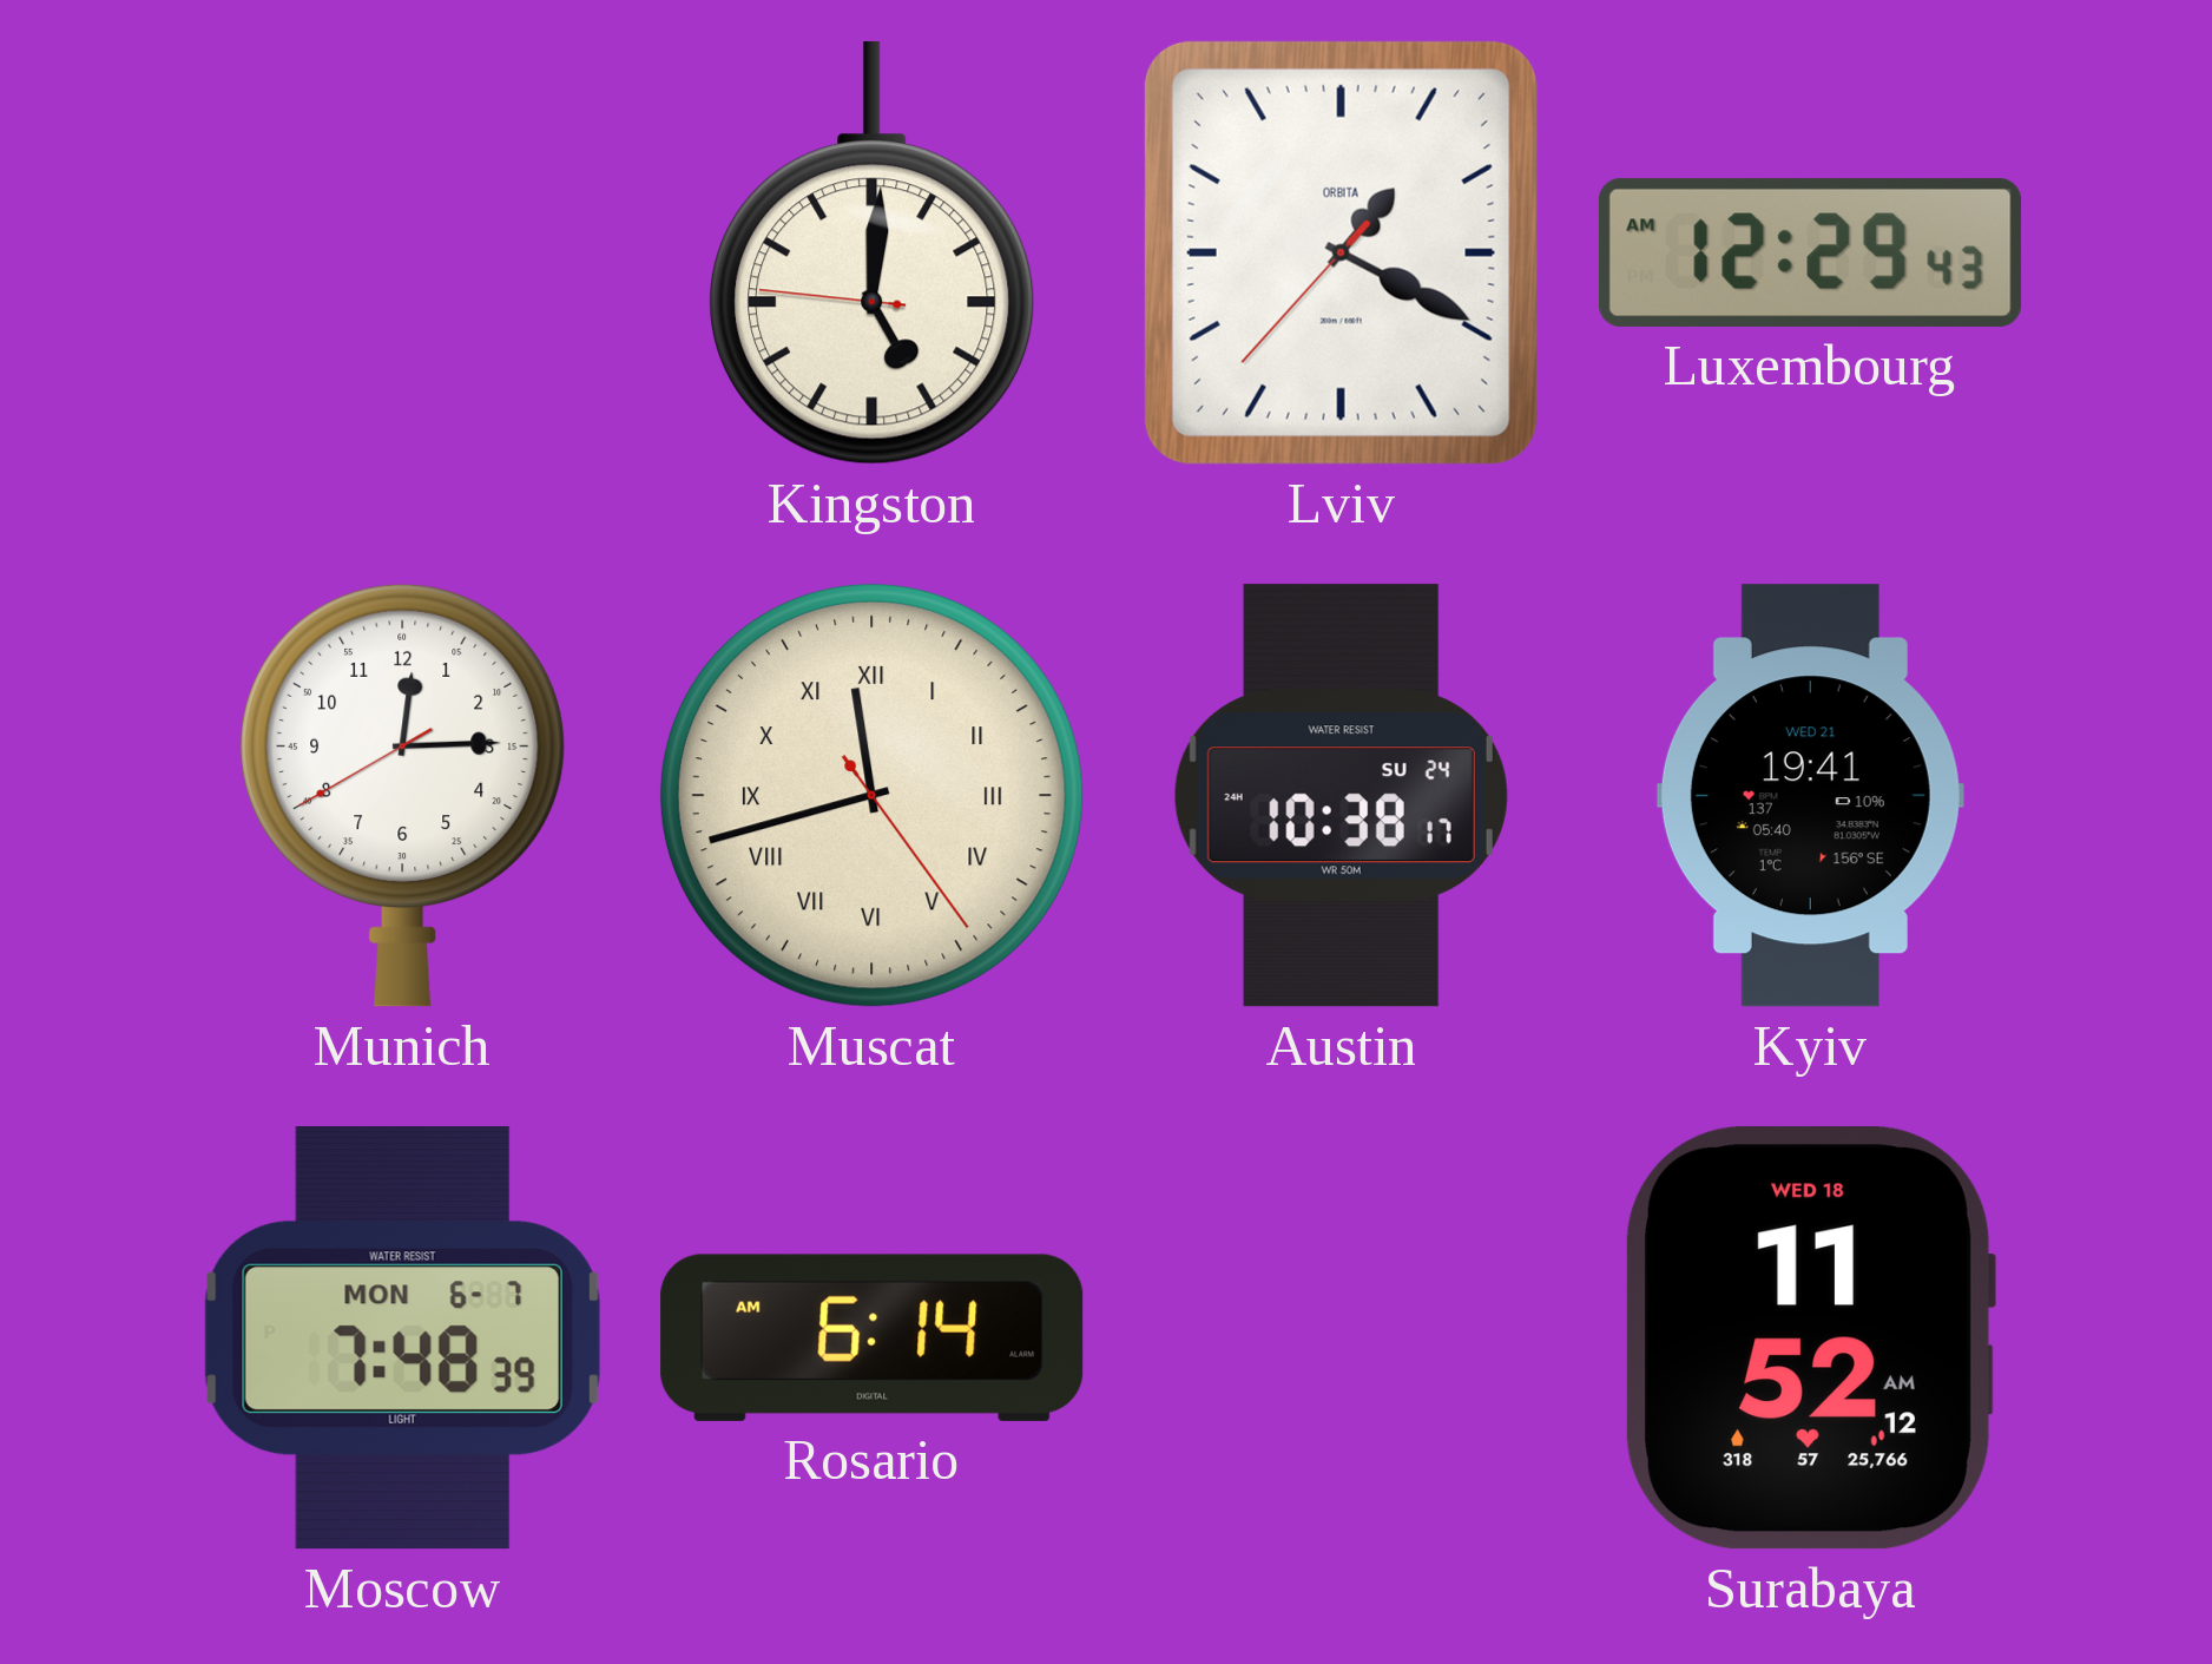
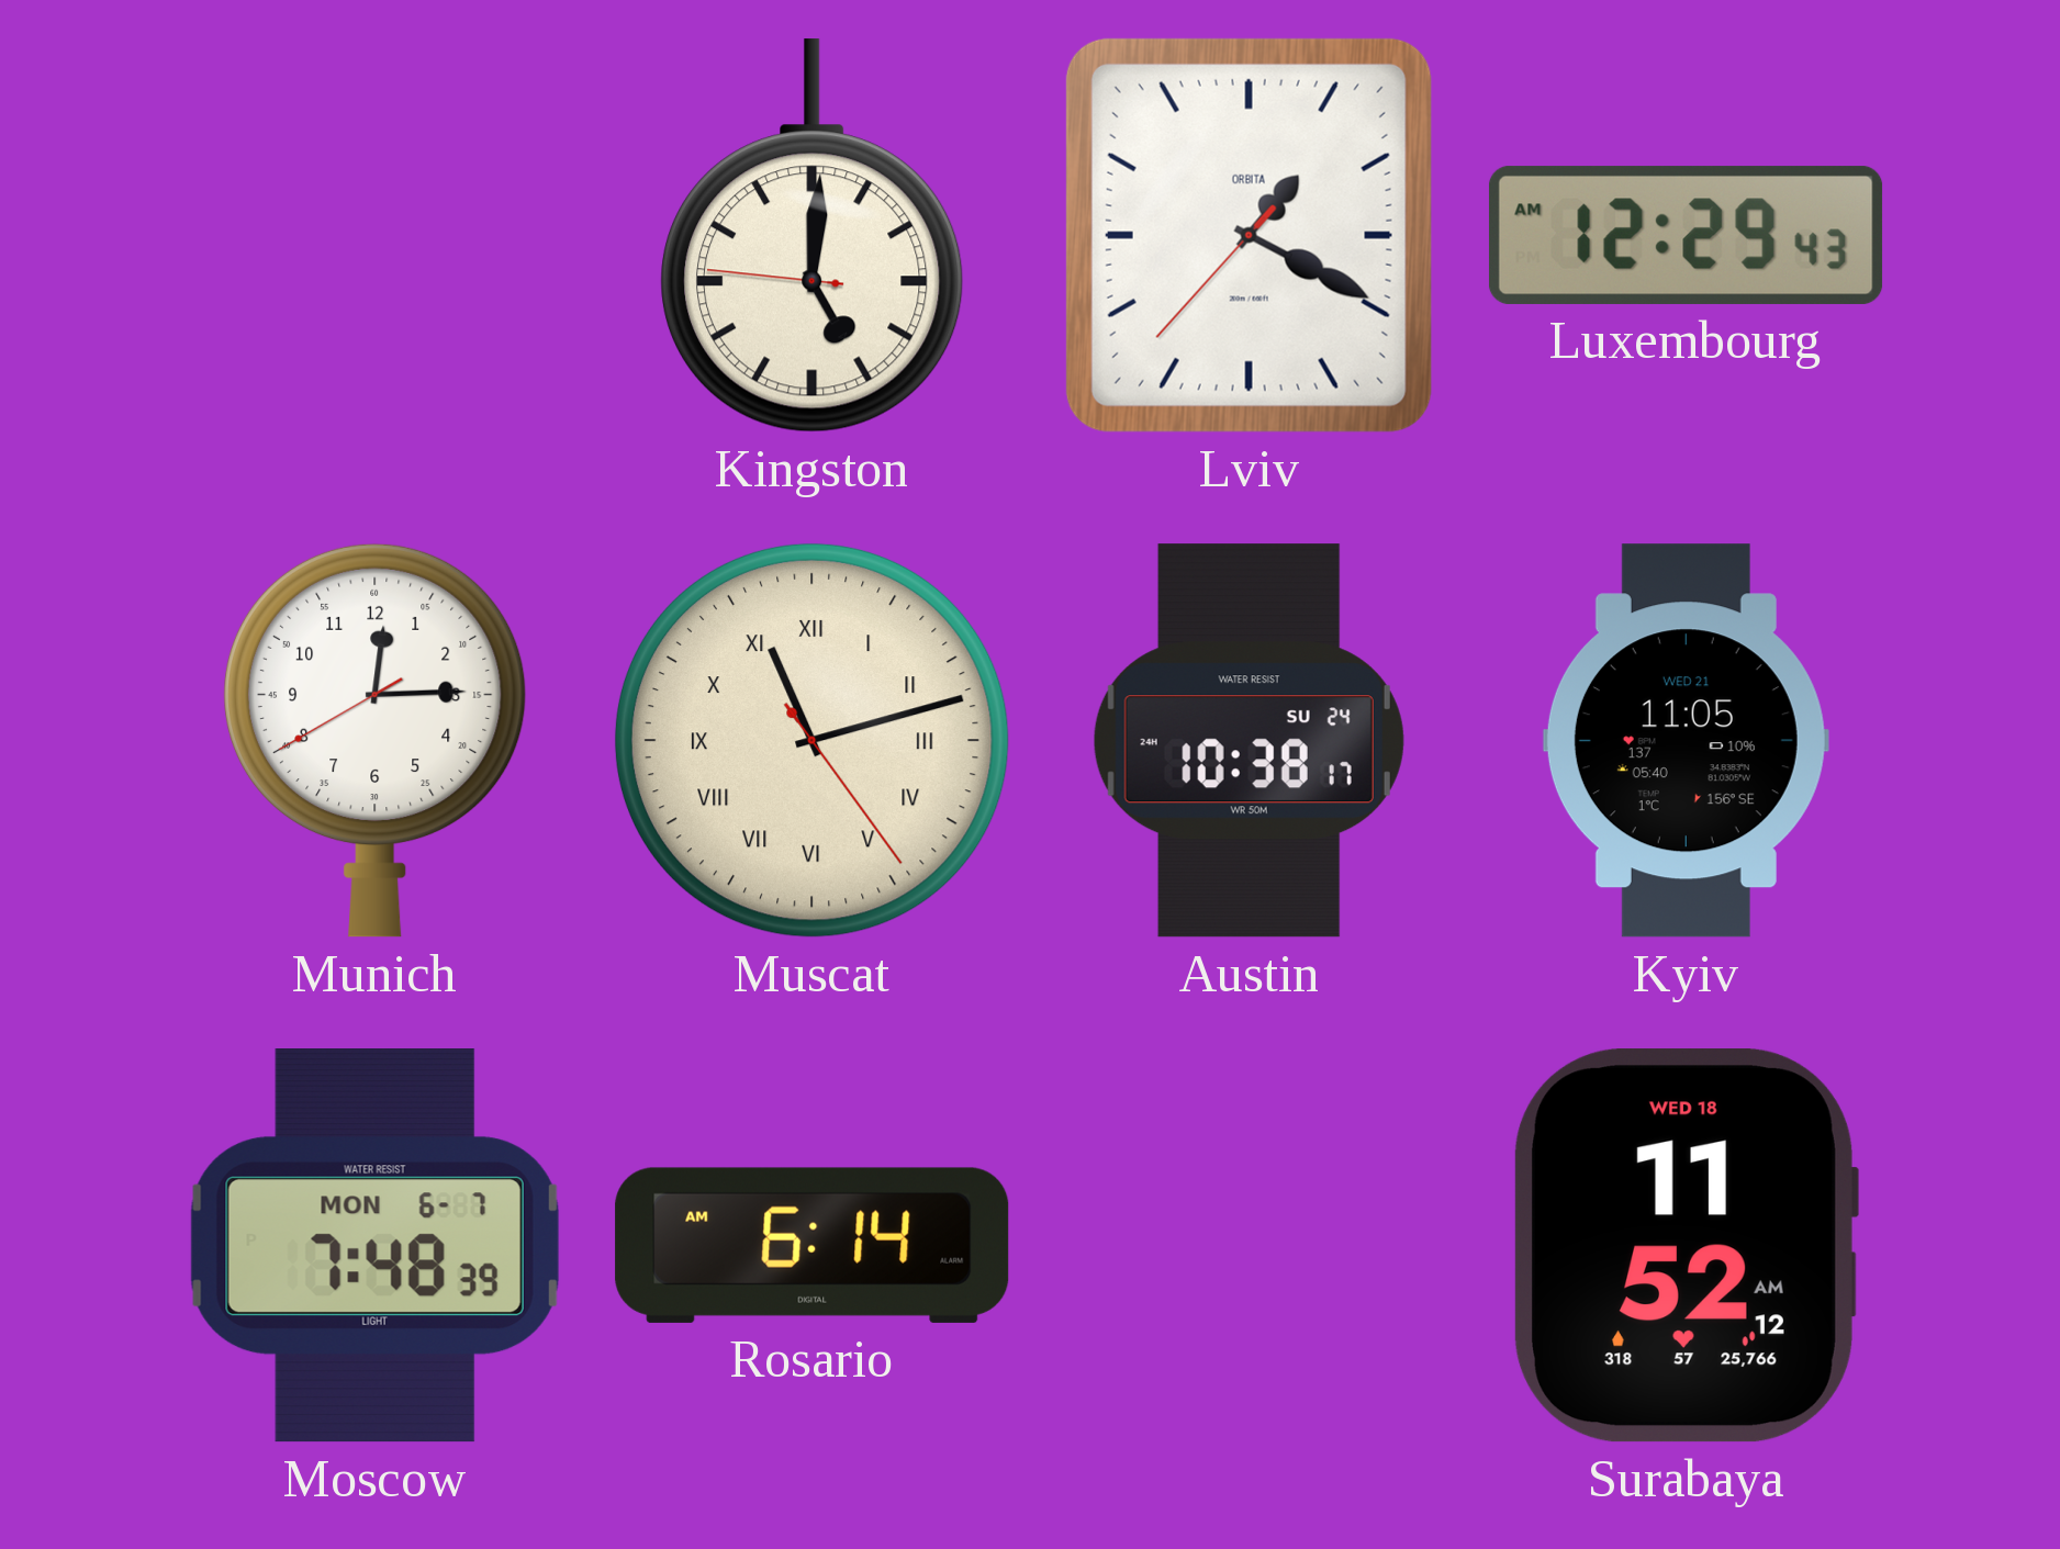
Muscat: 11:42 -> 11:12
Kyiv: 19:41 -> 11:05
